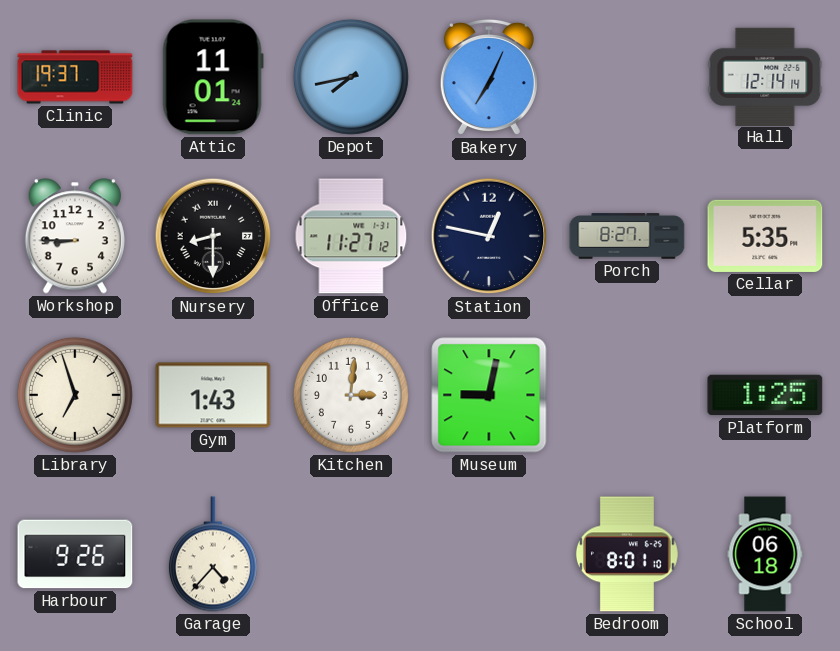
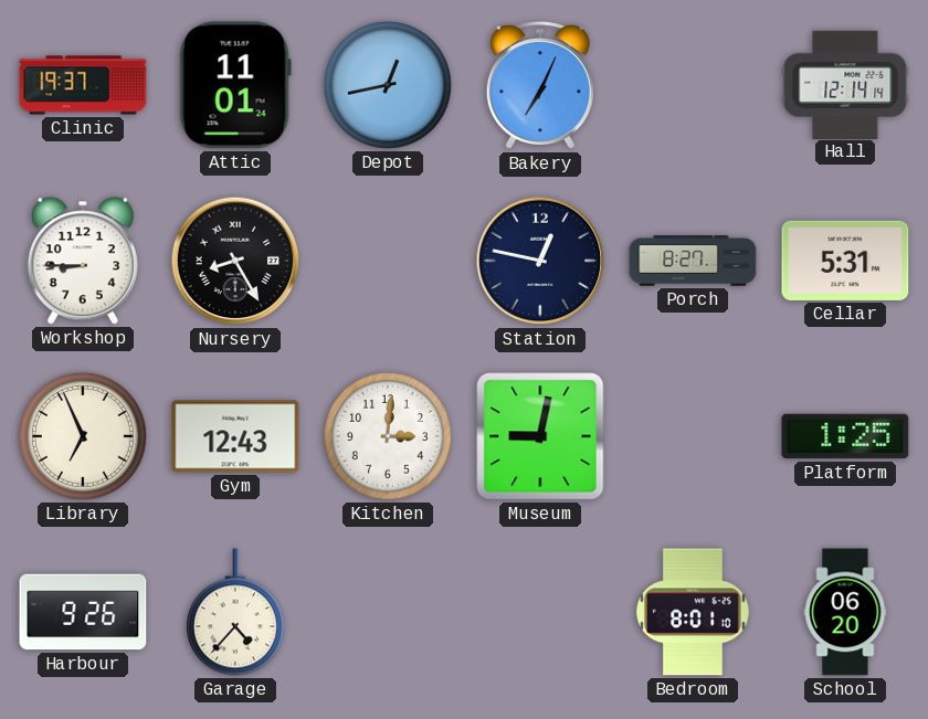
Depot: 7:43 -> 12:43
Nursery: 8:30 -> 8:25
Office: 11:27 -> none
Cellar: 5:35 -> 5:31
Library: 6:57 -> 6:56
Gym: 1:43 -> 12:43
School: 06:18 -> 06:20
